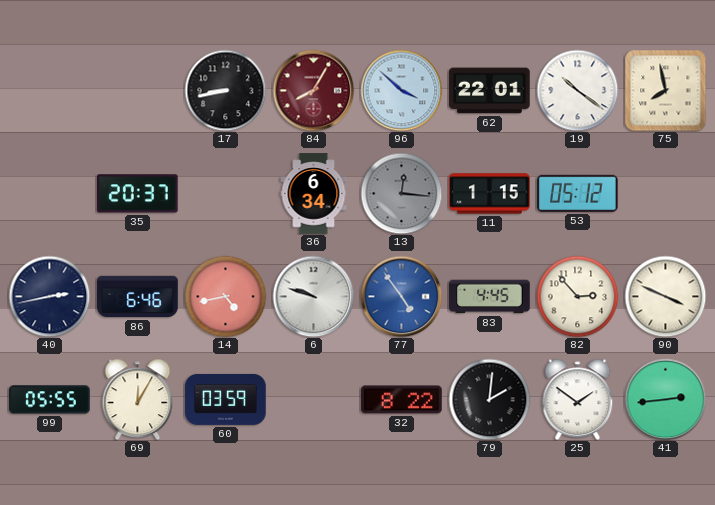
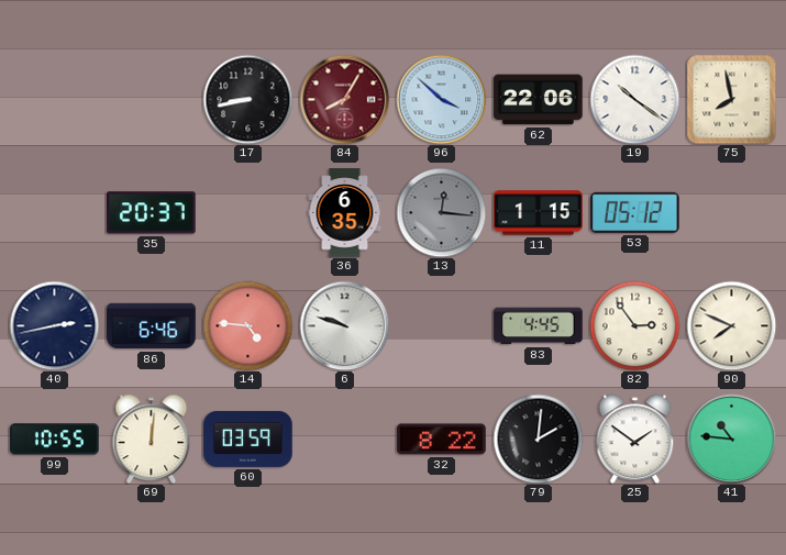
62: 22:01 -> 22:06
36: 6:34 -> 6:35
14: 4:43 -> 4:46
77: 4:54 -> none
82: 2:53 -> 2:54
90: 3:49 -> 7:49
99: 05:55 -> 10:55
69: 12:05 -> 12:01
41: 2:44 -> 10:46
